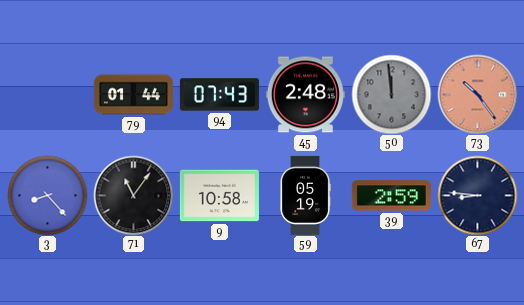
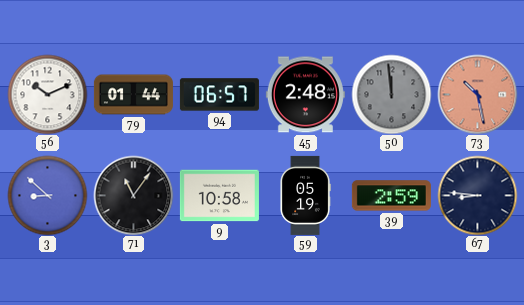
56: none -> 10:11
94: 07:43 -> 06:57
73: 10:24 -> 10:28
3: 8:23 -> 8:52
